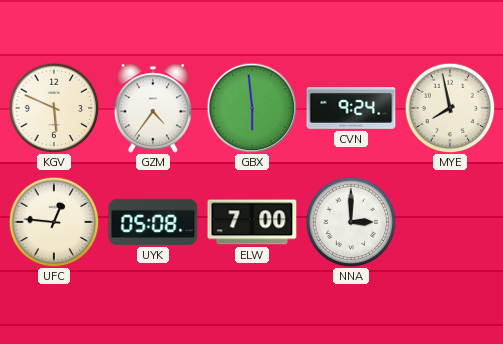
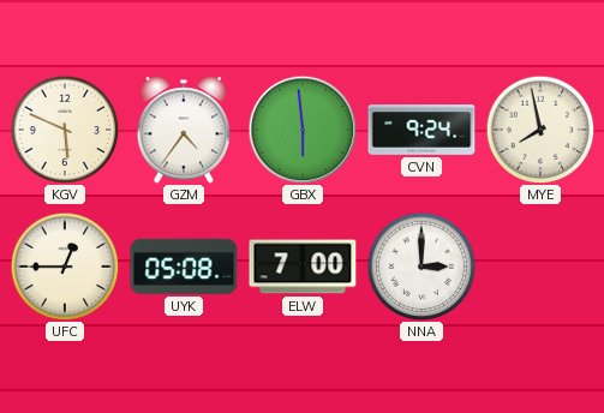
UFC: 12:46 -> 12:45
